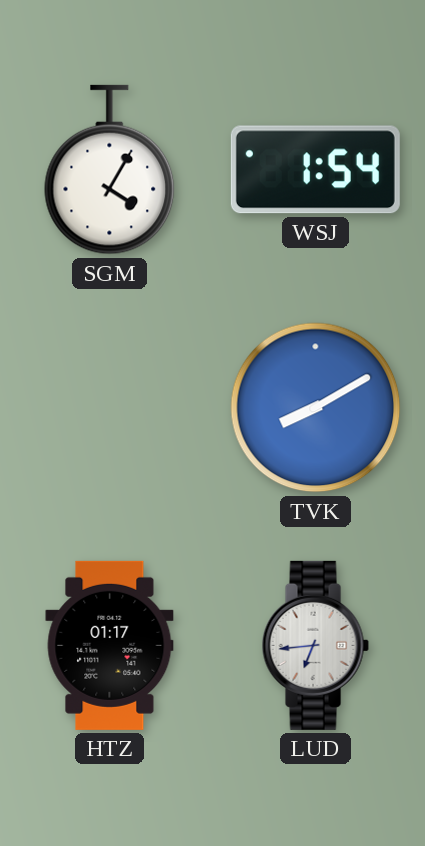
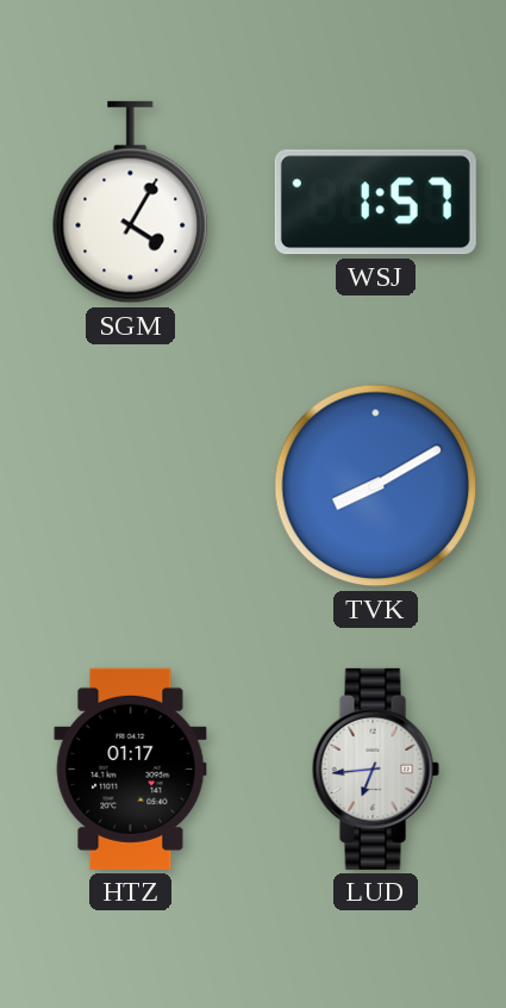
WSJ: 1:54 -> 1:57
